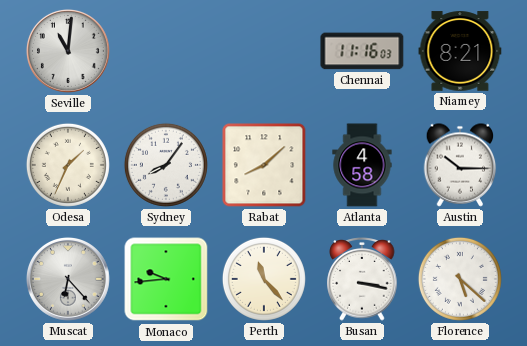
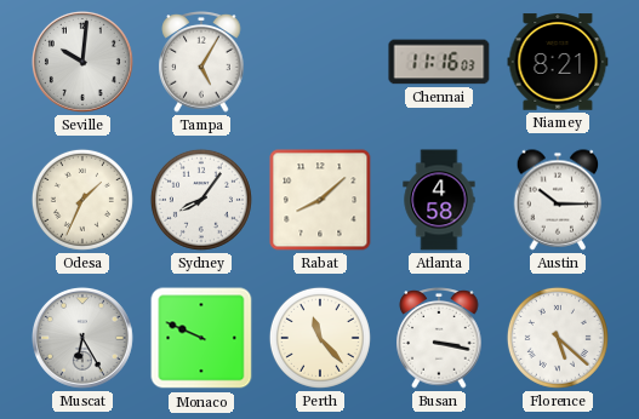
Seville: 11:01 -> 10:01
Tampa: none -> 5:05
Muscat: 6:23 -> 6:25
Monaco: 9:44 -> 9:49
